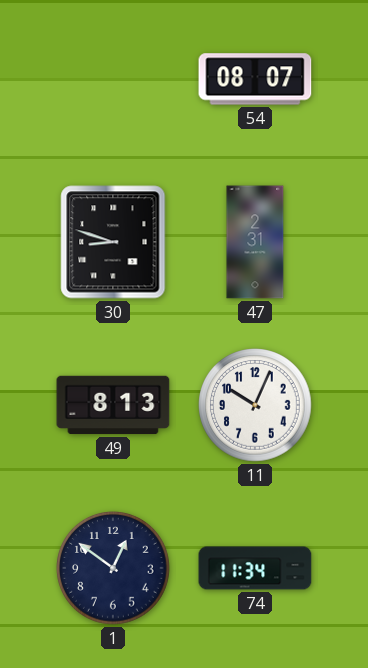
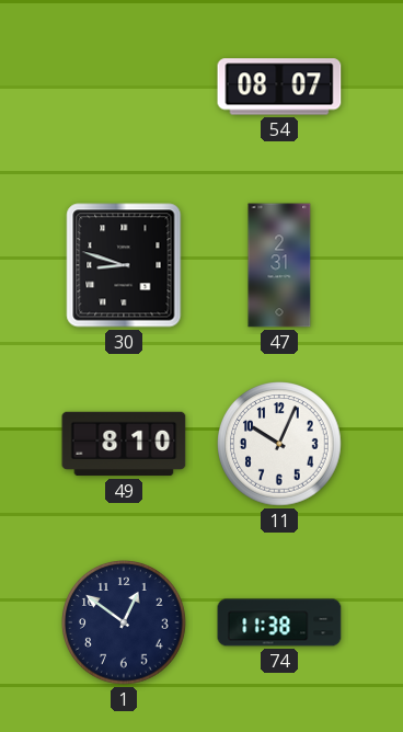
49: 8:13 -> 8:10
74: 11:34 -> 11:38
